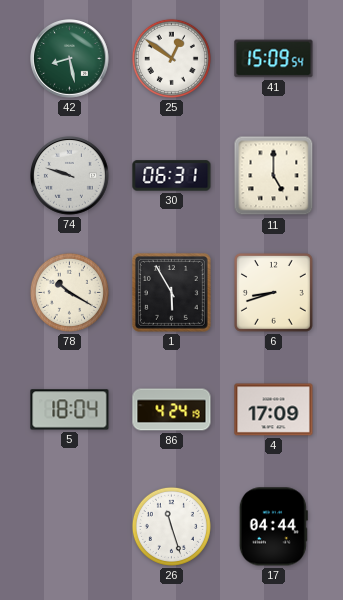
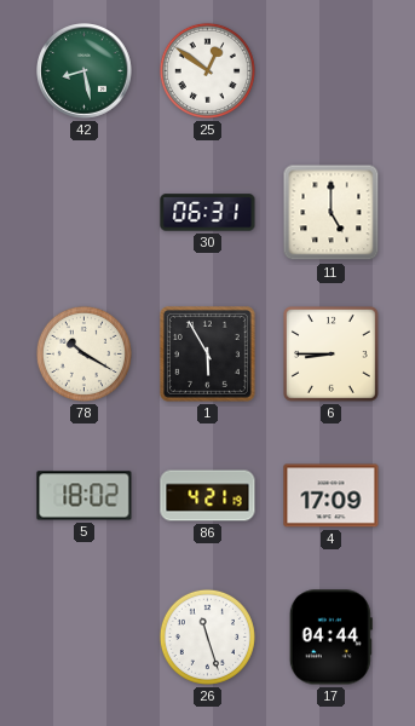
41: 15:09 -> none
74: 9:48 -> none
6: 8:42 -> 8:45
5: 18:04 -> 18:02
86: 4:24 -> 4:21
